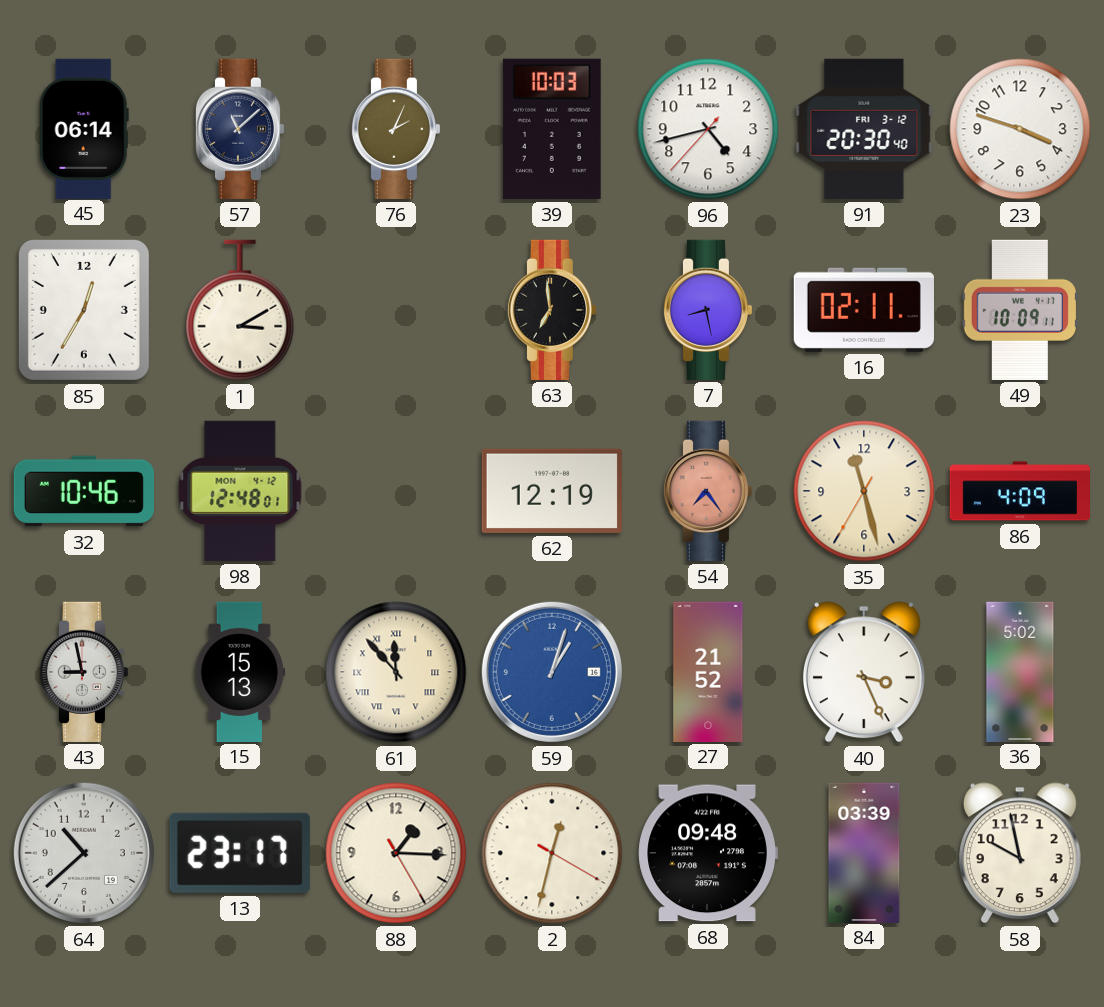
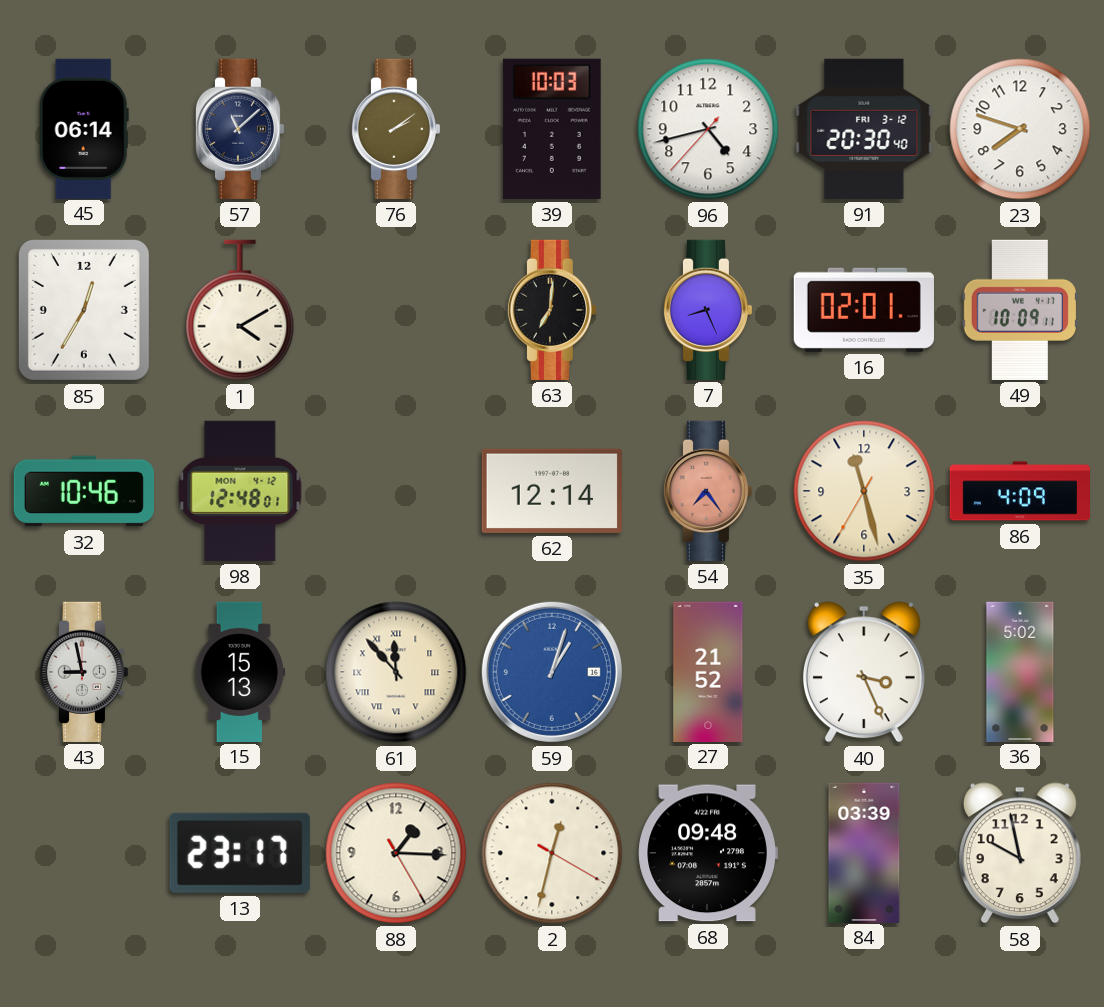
76: 2:04 -> 2:09
23: 3:48 -> 7:48
1: 3:10 -> 4:10
63: 6:59 -> 7:01
7: 8:28 -> 8:26
16: 02:11 -> 02:01
62: 12:19 -> 12:14
64: 10:38 -> none
